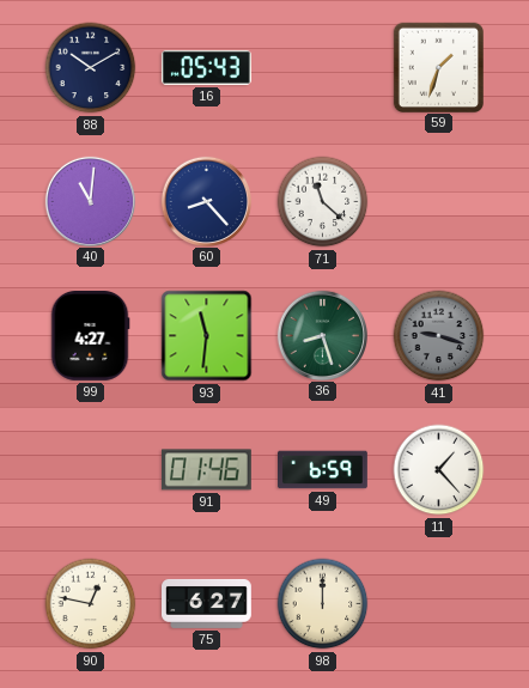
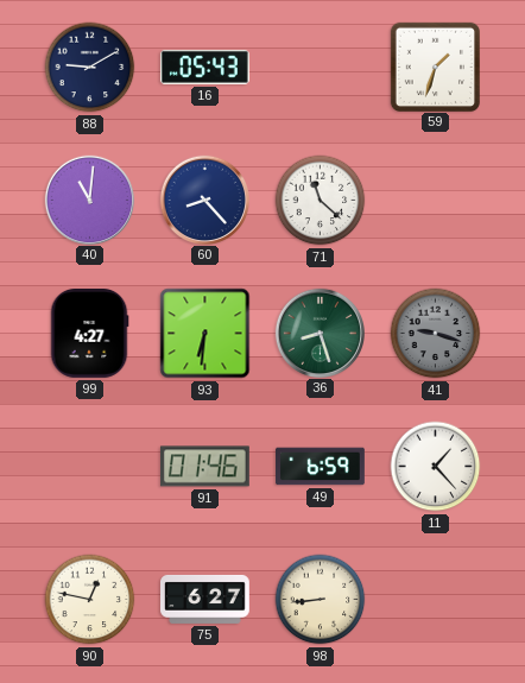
88: 10:10 -> 9:10
93: 11:31 -> 6:31
98: 12:00 -> 8:44
